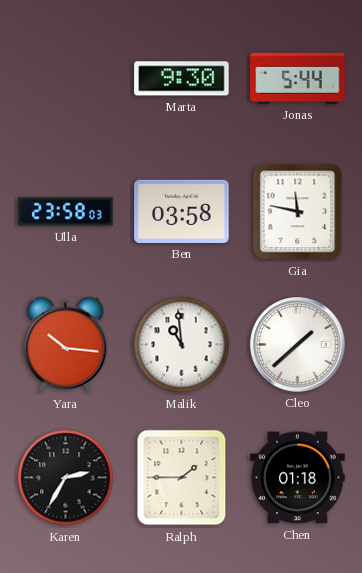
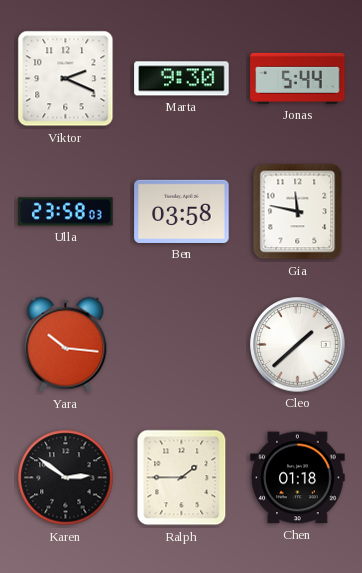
Viktor: none -> 2:19
Malik: 10:59 -> none
Karen: 2:35 -> 2:51
